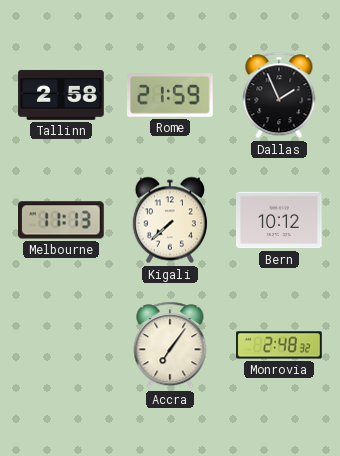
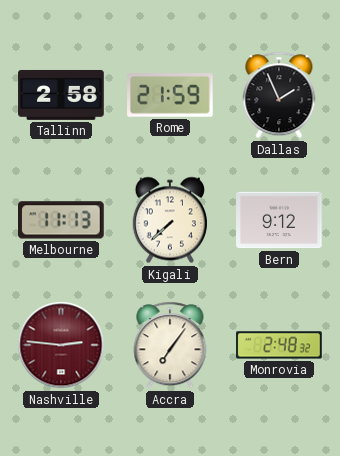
Bern: 10:12 -> 9:12
Nashville: none -> 2:46
